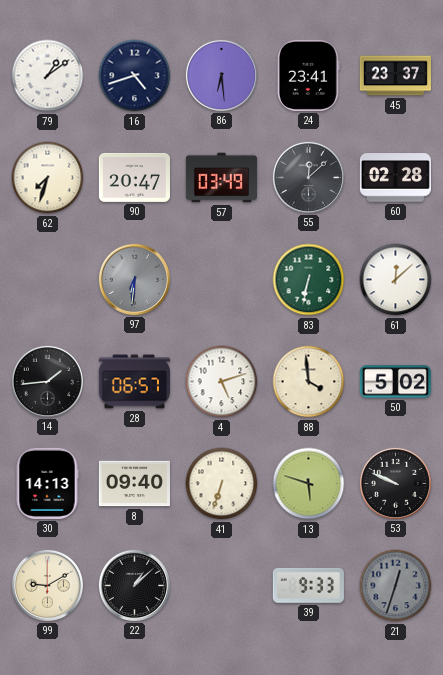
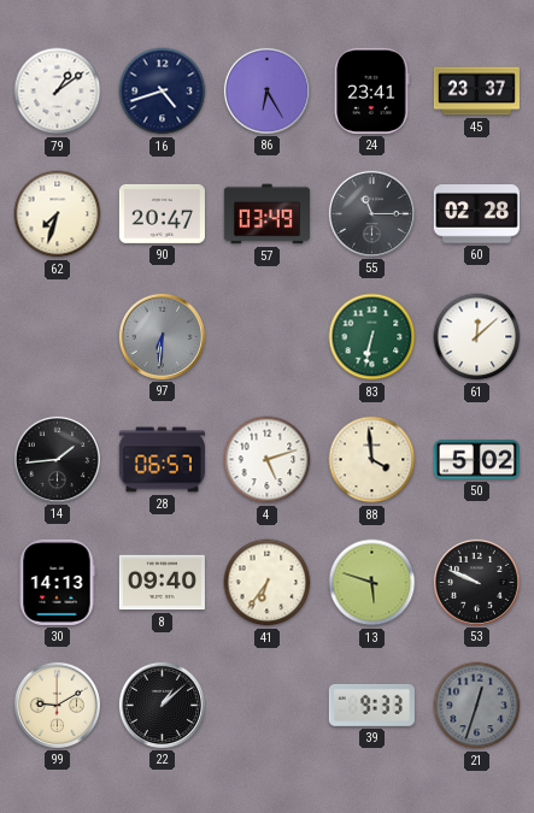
86: 6:29 -> 6:25
55: 12:08 -> 11:15
41: 6:33 -> 6:36
